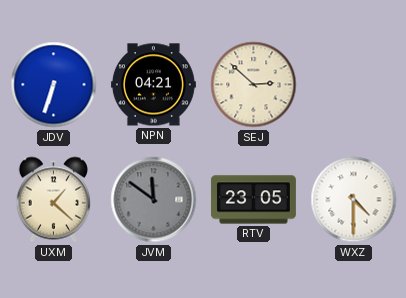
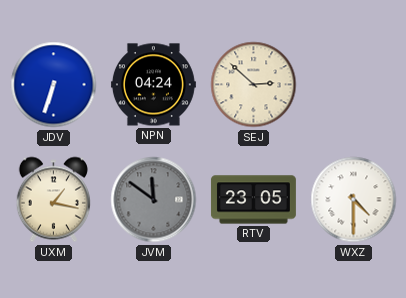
NPN: 04:21 -> 04:24
UXM: 1:22 -> 1:17
